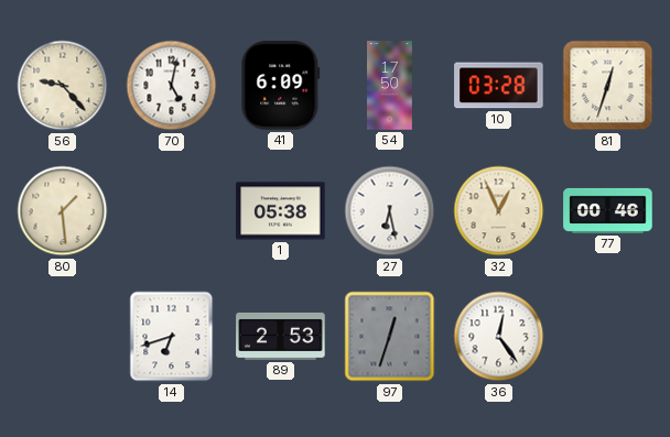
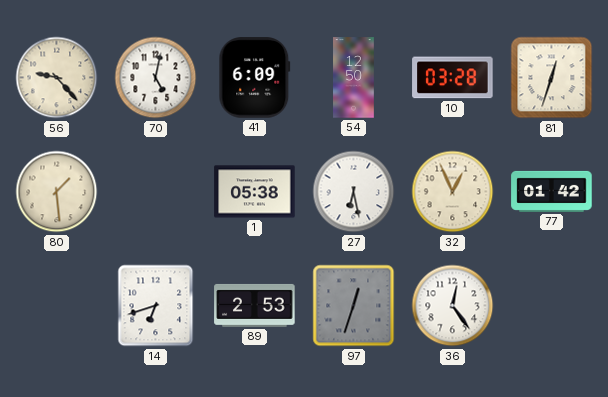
54: 17:50 -> 12:50
77: 00:46 -> 01:42
